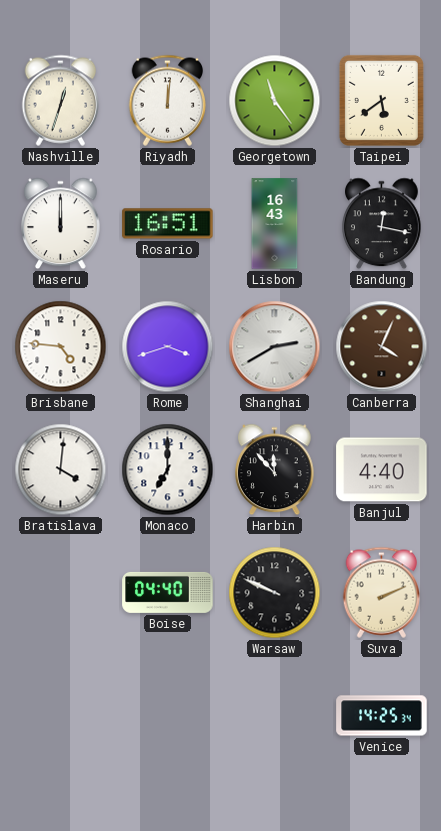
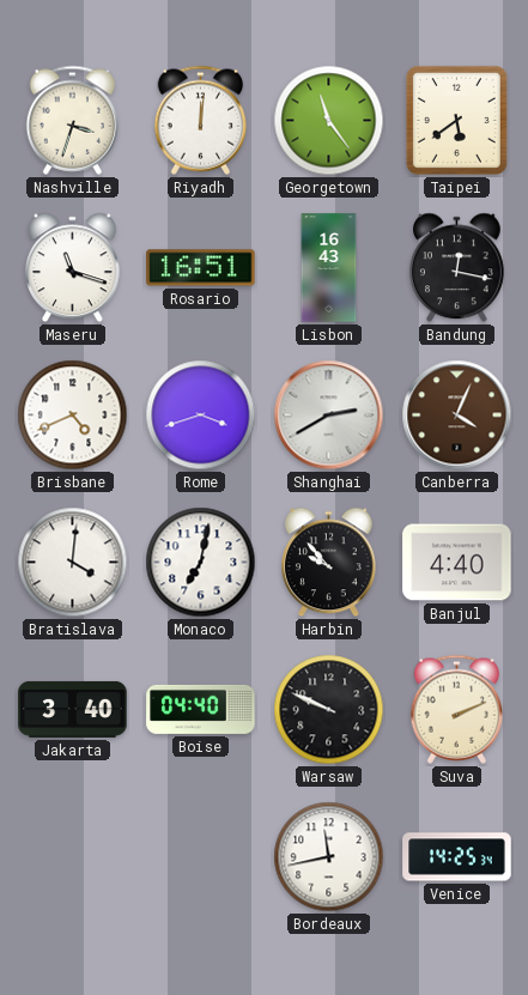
Nashville: 12:33 -> 3:33
Maseru: 12:00 -> 11:18
Brisbane: 4:46 -> 4:41
Monaco: 7:00 -> 7:02
Harbin: 11:53 -> 9:53
Jakarta: none -> 3:40
Bordeaux: none -> 11:43
